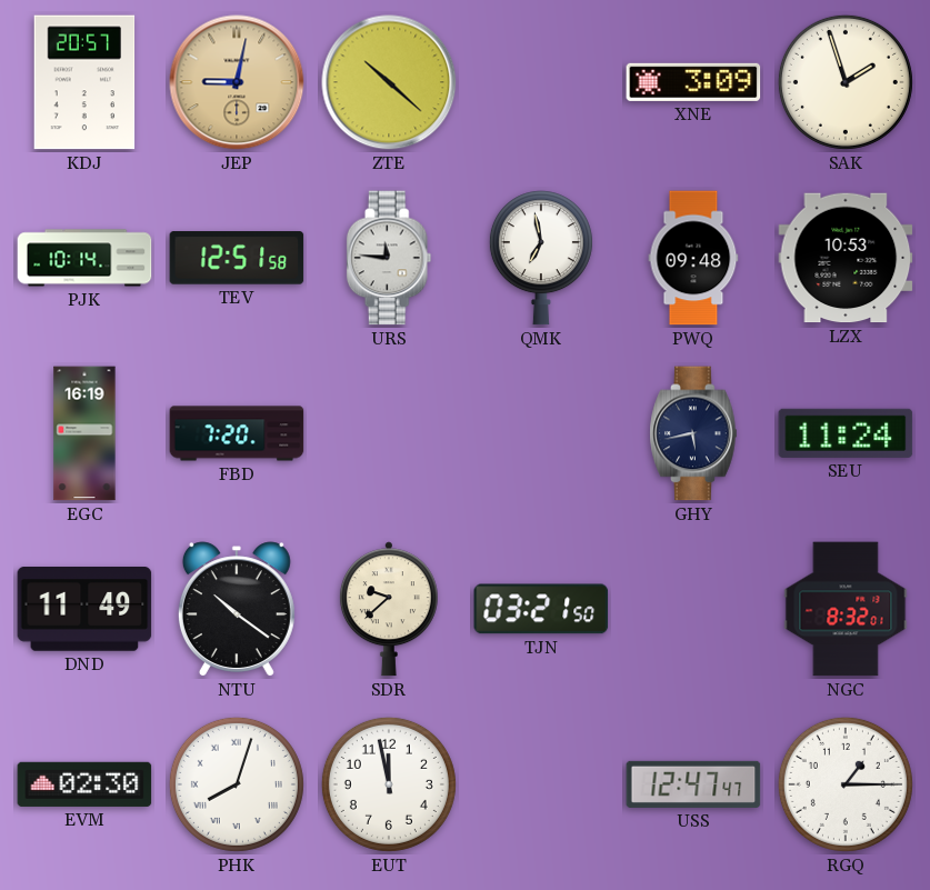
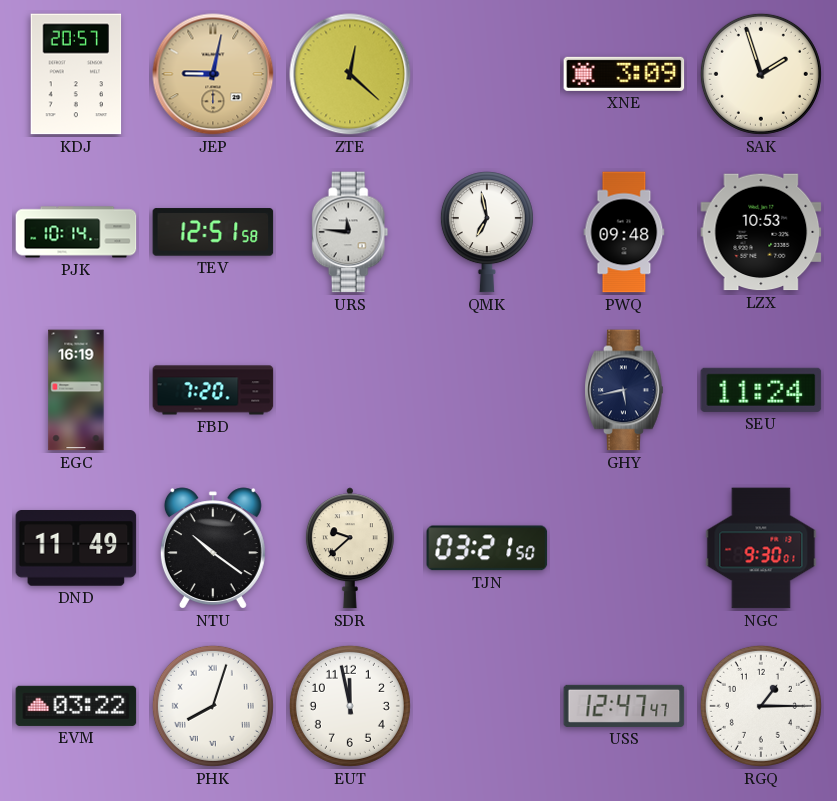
ZTE: 10:22 -> 12:22
NGC: 8:32 -> 9:30
EVM: 02:30 -> 03:22
